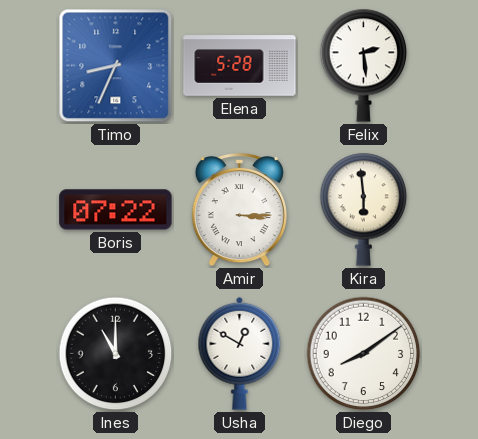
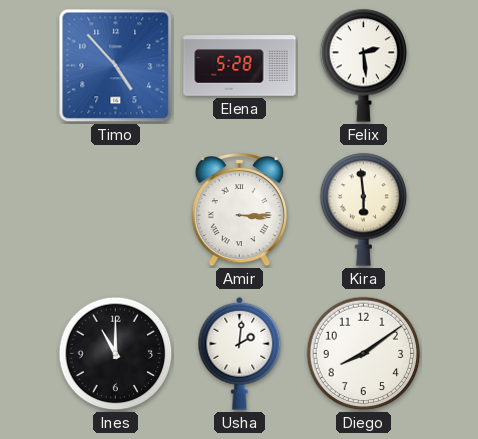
Timo: 8:34 -> 4:53
Boris: 07:22 -> none
Usha: 12:50 -> 2:01
